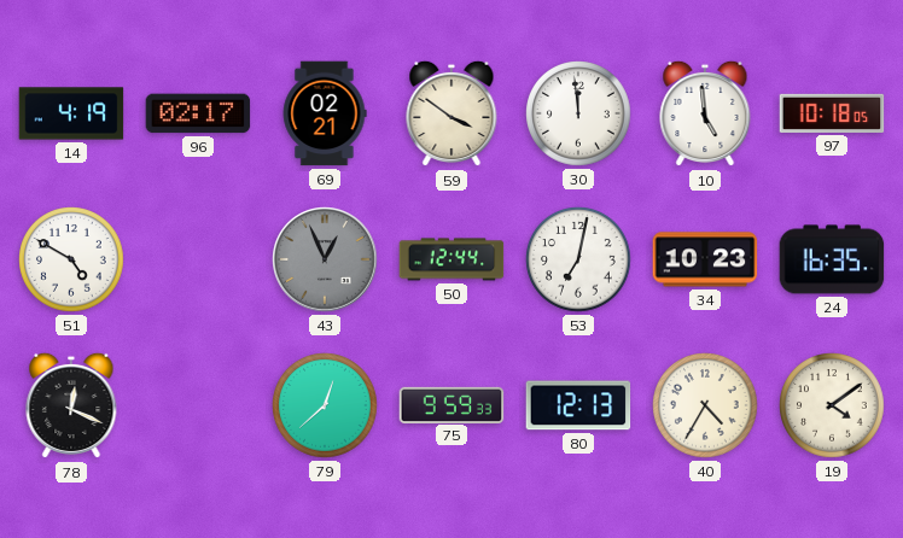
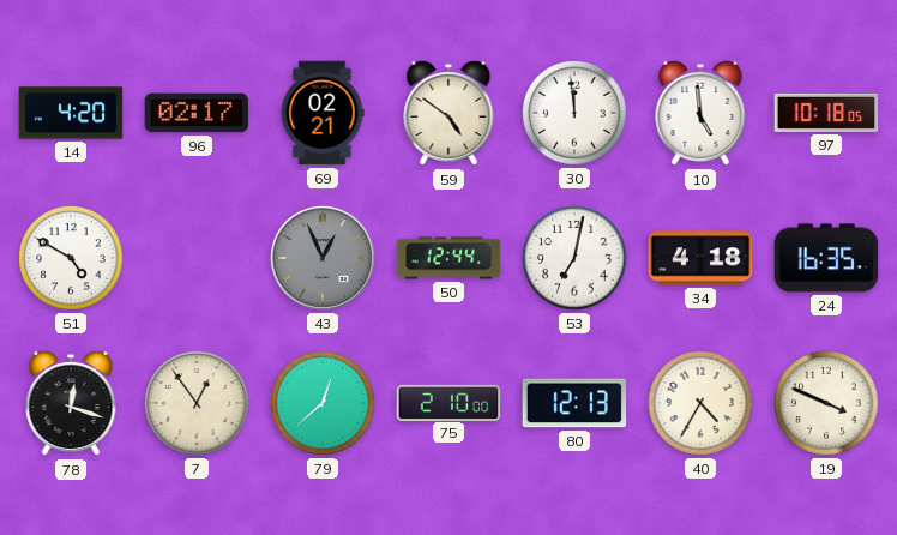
14: 4:19 -> 4:20
59: 3:51 -> 4:51
34: 10:23 -> 4:18
78: 12:19 -> 12:18
7: none -> 12:54
75: 9:59 -> 2:10
19: 4:09 -> 3:49
